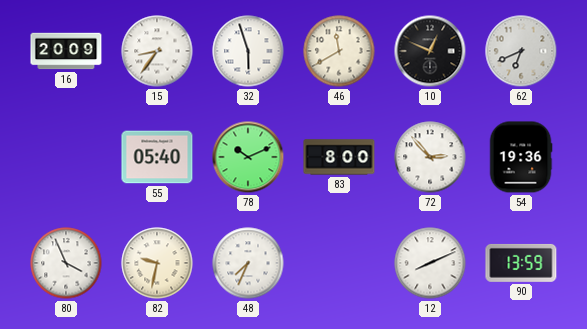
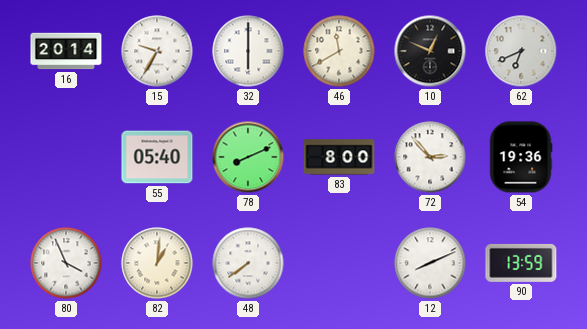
16: 20:09 -> 20:14
15: 8:36 -> 9:35
32: 5:57 -> 6:00
78: 10:11 -> 8:11
82: 9:32 -> 1:01
48: 7:34 -> 7:39
